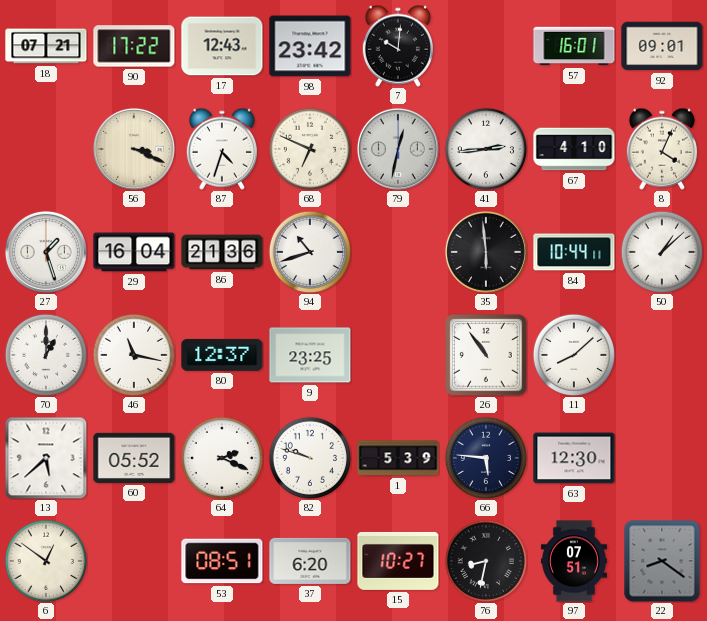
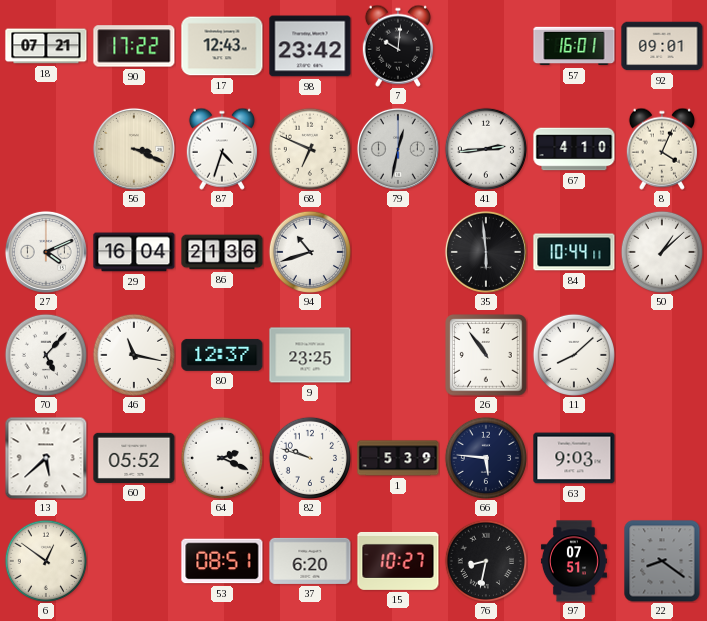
27: 1:27 -> 4:11
70: 1:00 -> 5:07
63: 12:30 -> 9:03
